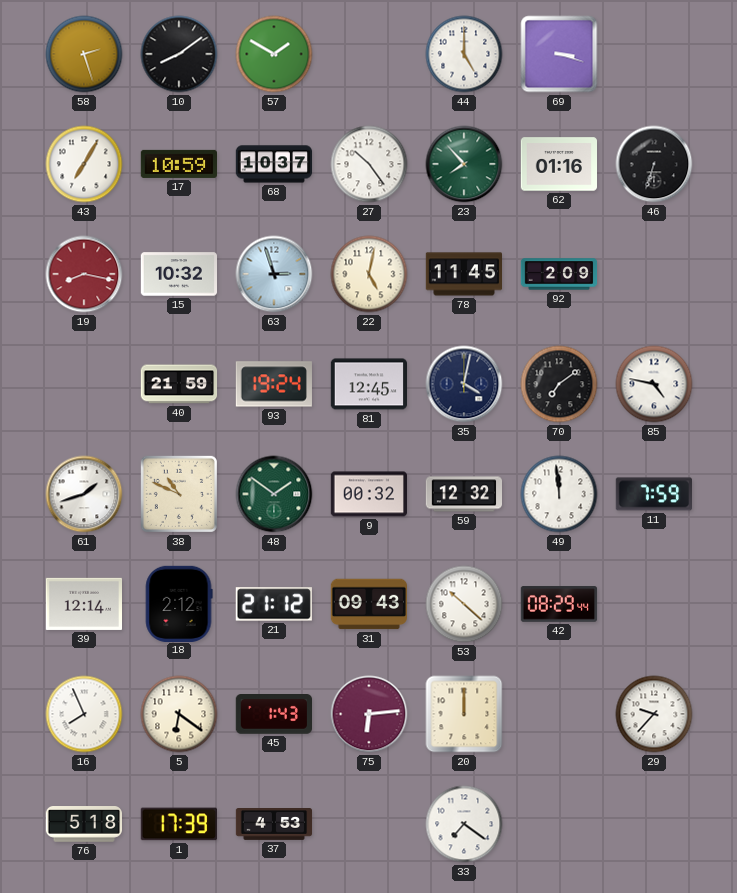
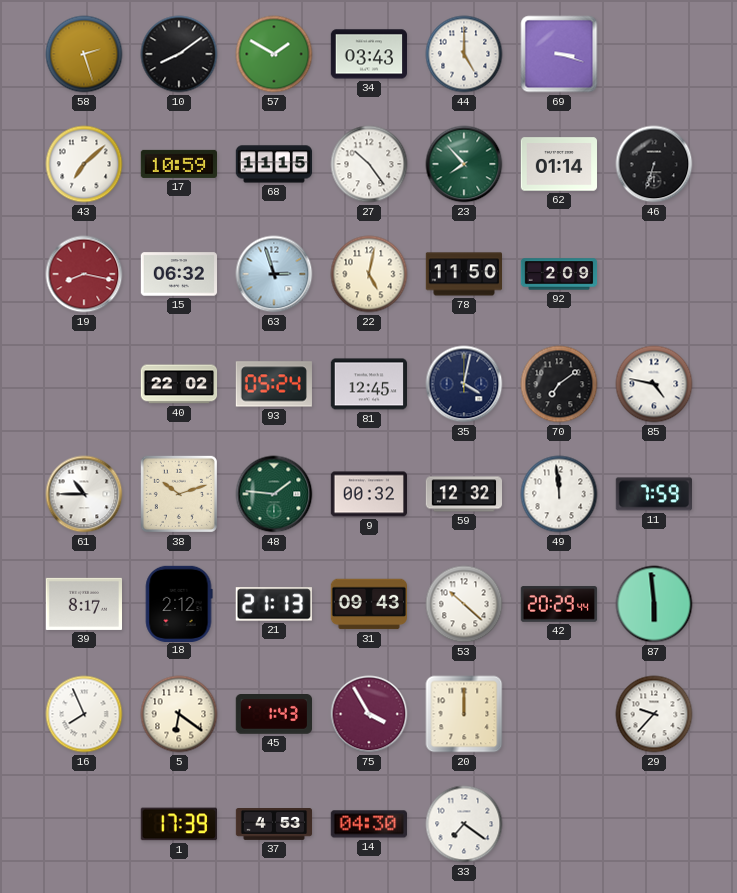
34: none -> 03:43
43: 7:05 -> 7:08
68: 10:37 -> 11:15
62: 01:16 -> 01:14
15: 10:32 -> 06:32
78: 11:45 -> 11:50
40: 21:59 -> 22:02
93: 19:24 -> 05:24
61: 1:42 -> 10:45
38: 10:49 -> 10:12
48: 1:51 -> 1:46
39: 12:14 -> 8:17
21: 21:12 -> 21:13
42: 08:29 -> 20:29
87: none -> 5:59
75: 6:14 -> 3:55
76: 5:18 -> none
14: none -> 04:30
